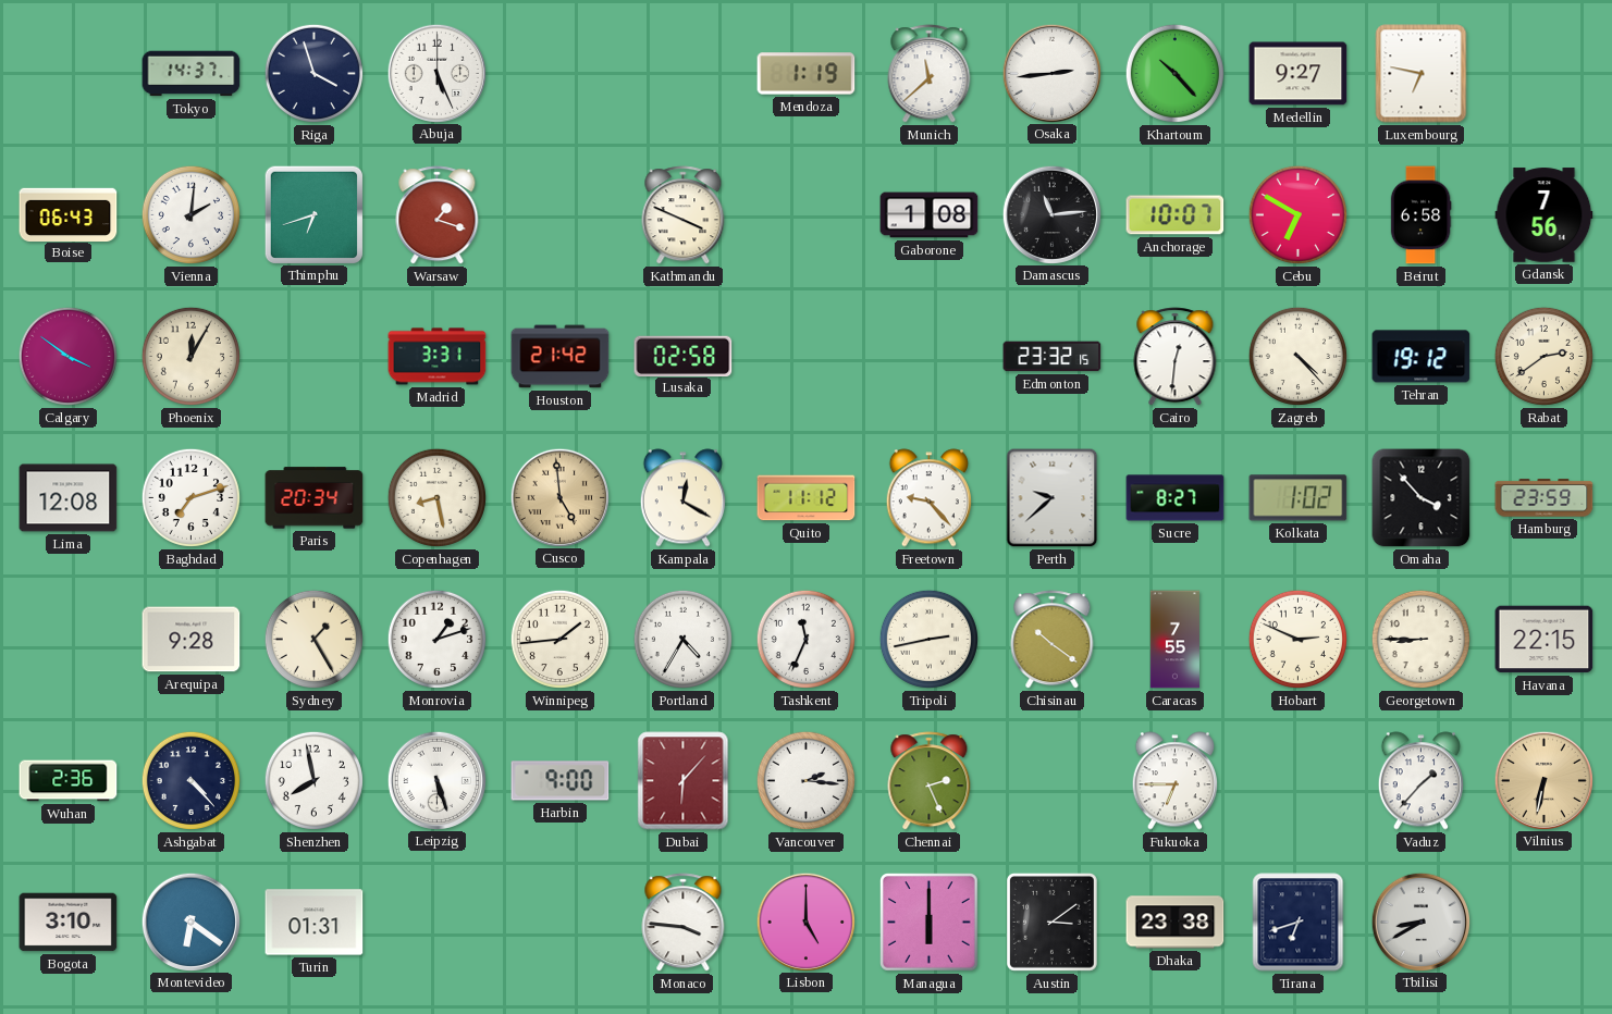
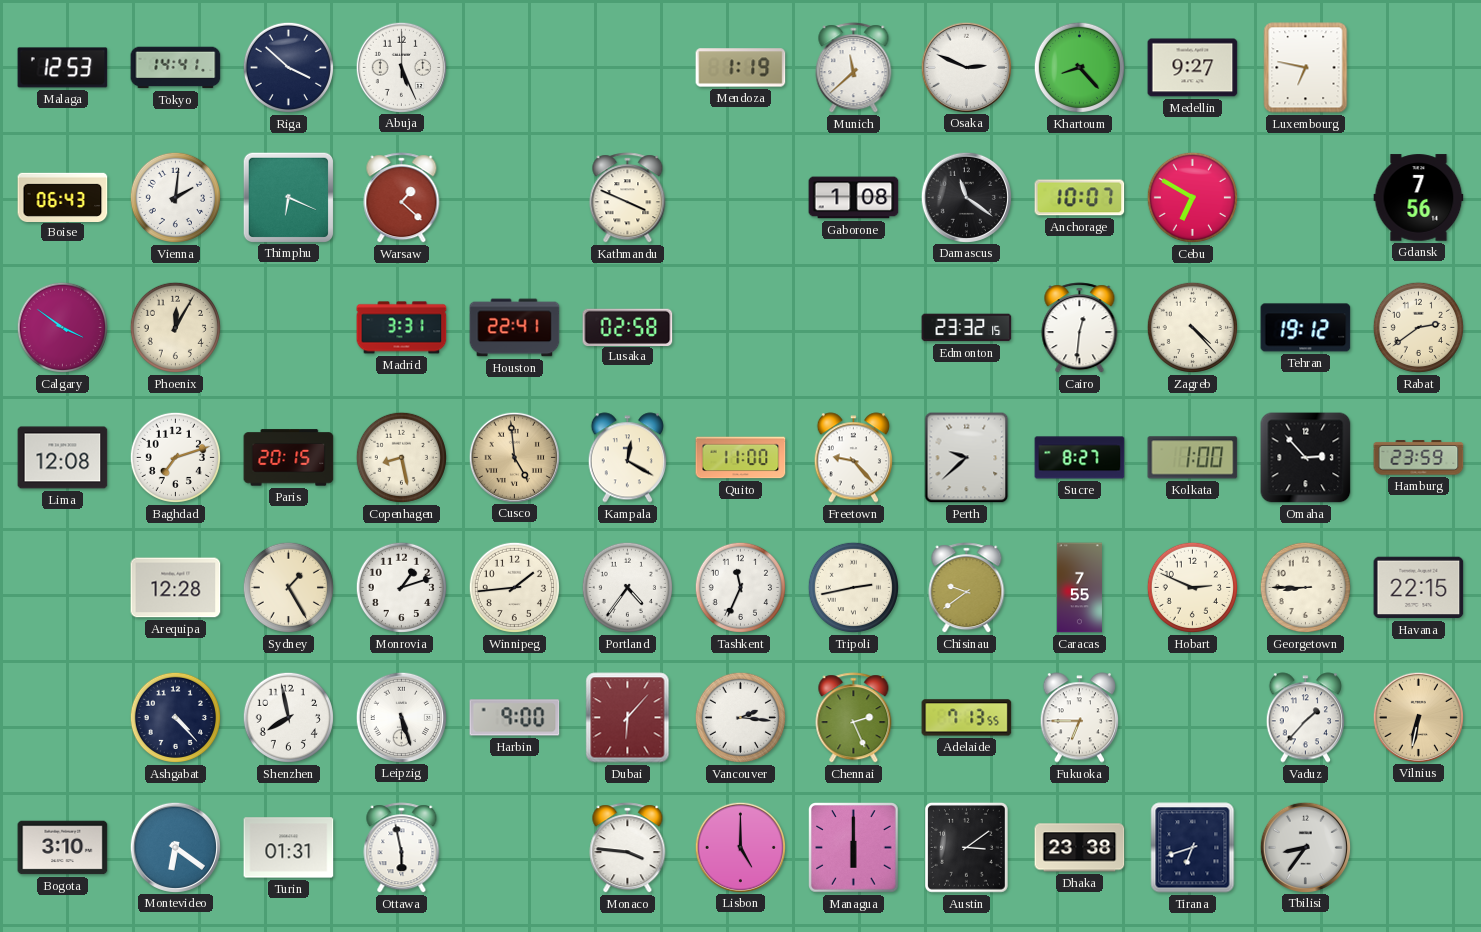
Malaga: none -> 12:53
Tokyo: 14:37 -> 14:41
Riga: 3:57 -> 3:52
Osaka: 2:44 -> 2:49
Khartoum: 10:23 -> 8:23
Thimphu: 6:42 -> 6:19
Warsaw: 1:18 -> 1:22
Damascus: 11:14 -> 11:21
Beirut: 6:58 -> none
Houston: 21:42 -> 22:41
Paris: 20:34 -> 20:15
Quito: 11:12 -> 11:00
Kolkata: 1:02 -> 1:00
Omaha: 3:53 -> 2:53
Arequipa: 9:28 -> 12:28
Portland: 4:35 -> 4:36
Chisinau: 10:21 -> 9:39
Wuhan: 2:36 -> none
Adelaide: none -> 7:13
Ottawa: none -> 5:58
Tbilisi: 8:40 -> 8:36
